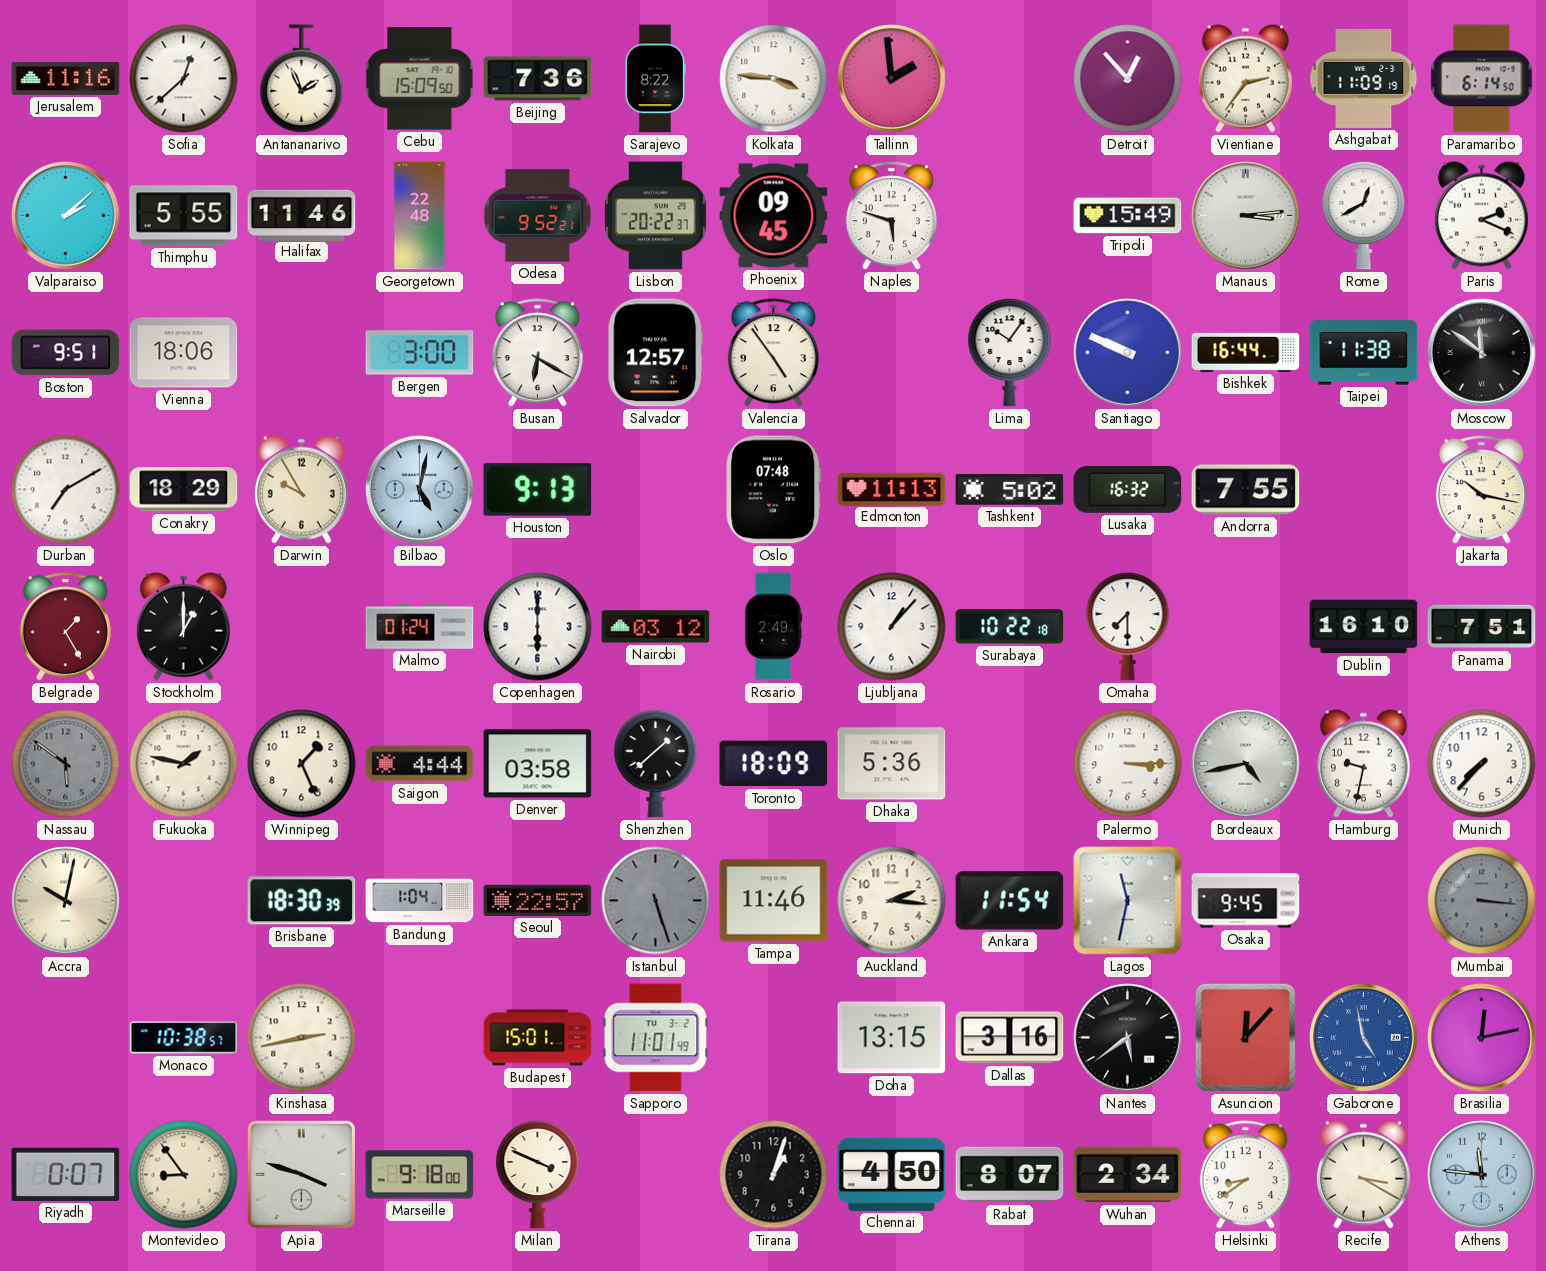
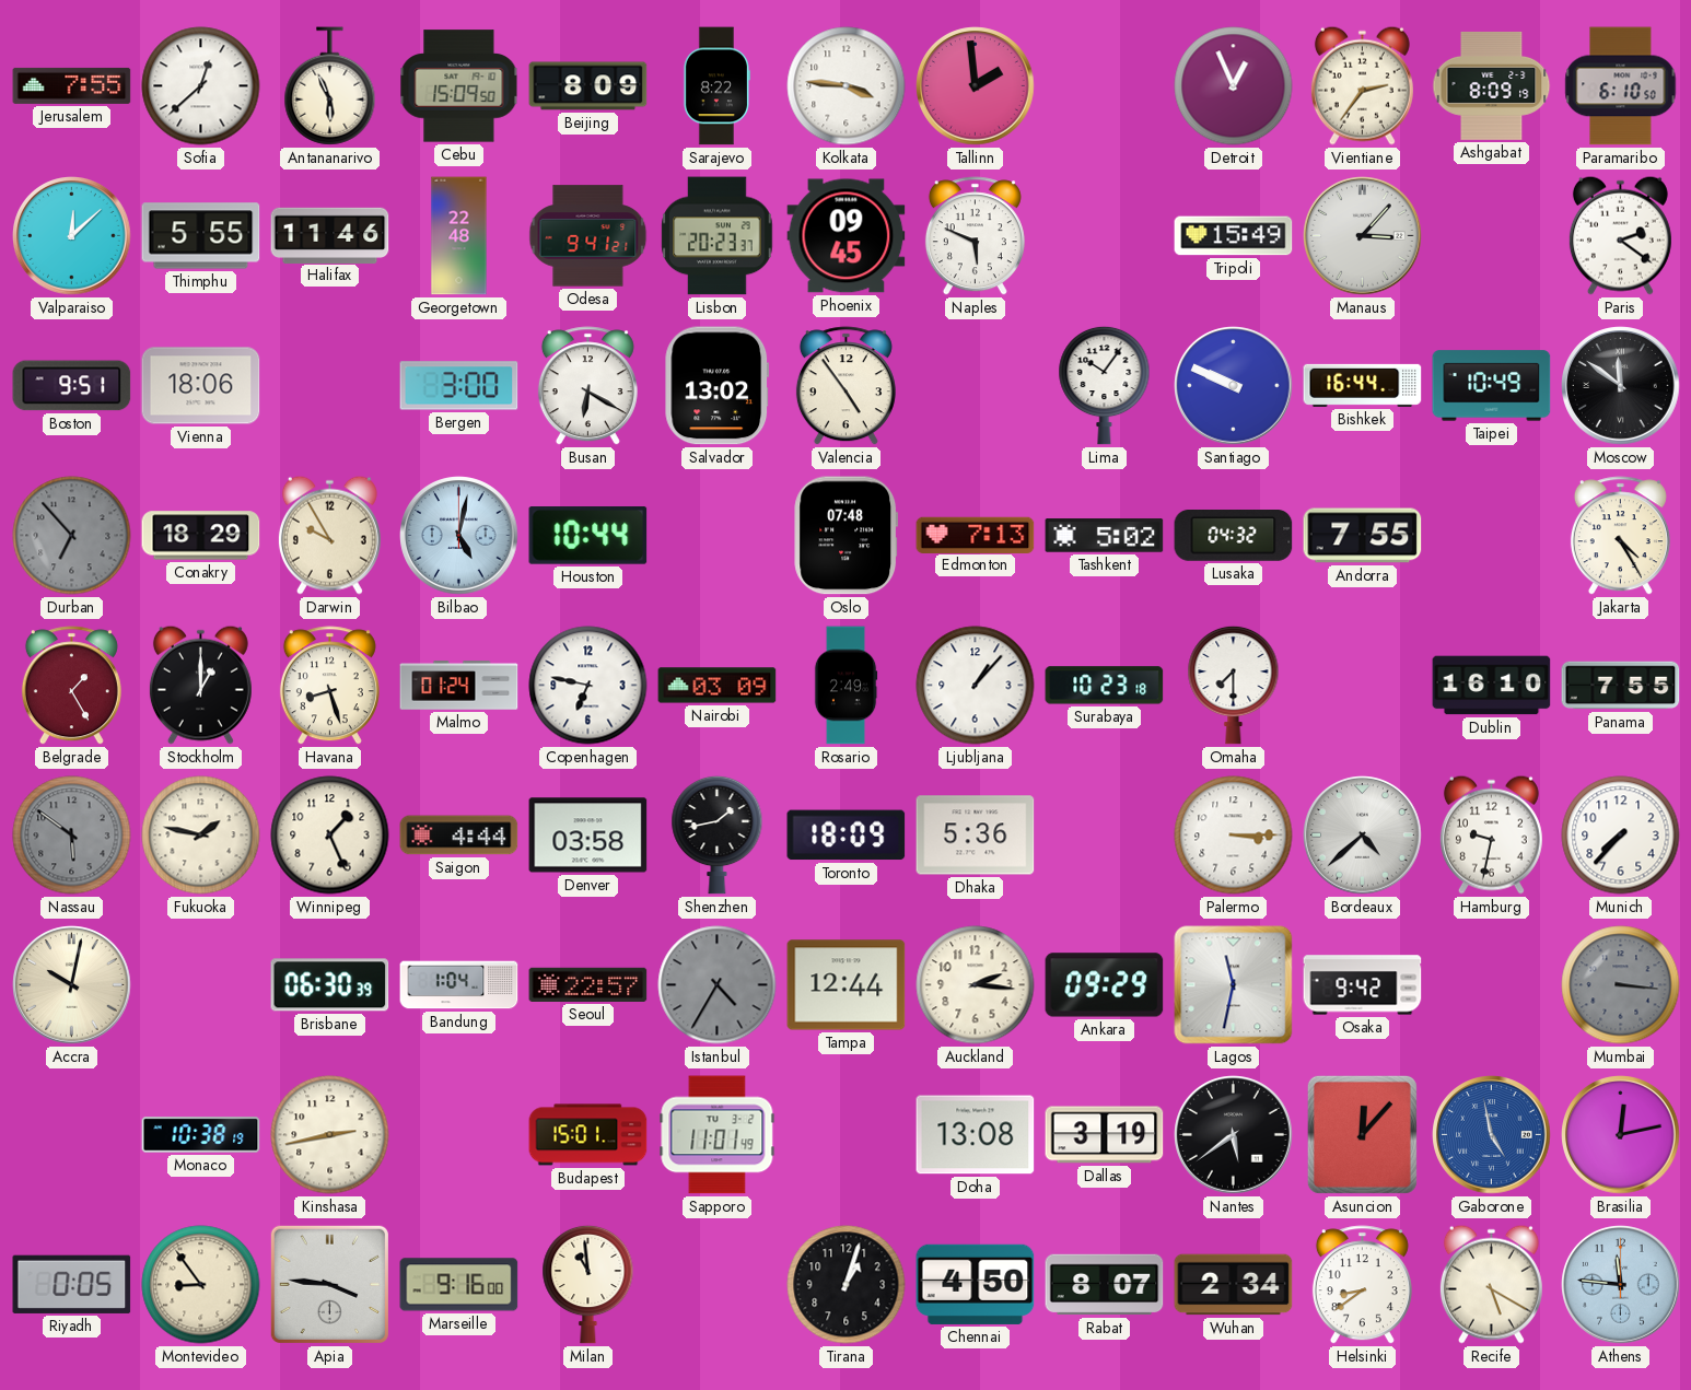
Jerusalem: 11:16 -> 7:55
Antananarivo: 1:56 -> 5:56
Beijing: 7:36 -> 8:09
Detroit: 12:53 -> 12:56
Ashgabat: 11:09 -> 8:09
Paramaribo: 6:14 -> 6:10
Valparaiso: 2:08 -> 12:08
Odesa: 9:52 -> 9:41
Lisbon: 20:22 -> 20:23
Naples: 5:48 -> 5:49
Manaus: 3:14 -> 3:07
Rome: 12:40 -> none
Paris: 2:19 -> 2:21
Salvador: 12:57 -> 13:02
Taipei: 11:38 -> 10:49
Durban: 7:10 -> 6:53
Durban dial: white -> grey
Houston: 9:13 -> 10:44
Edmonton: 11:13 -> 7:13
Lusaka: 16:32 -> 04:32
Jakarta: 10:17 -> 4:25
Havana: none -> 8:27
Copenhagen: 6:00 -> 6:47
Nairobi: 03:12 -> 03:09
Surabaya: 10:22 -> 10:23
Panama: 7:51 -> 7:55
Shenzhen: 1:38 -> 1:43
Bordeaux: 4:43 -> 4:38
Brisbane: 18:30 -> 06:30
Istanbul: 5:27 -> 4:35
Tampa: 11:46 -> 12:44
Ankara: 11:54 -> 09:29
Osaka: 9:45 -> 9:42
Monaco: 10:38:57 -> 10:38:19
Doha: 13:15 -> 13:08
Dallas: 3:16 -> 3:19
Riyadh: 0:07 -> 0:05
Apia: 3:48 -> 3:46
Marseille: 9:18 -> 9:16
Milan: 3:49 -> 10:59
Recife: 3:20 -> 5:20
